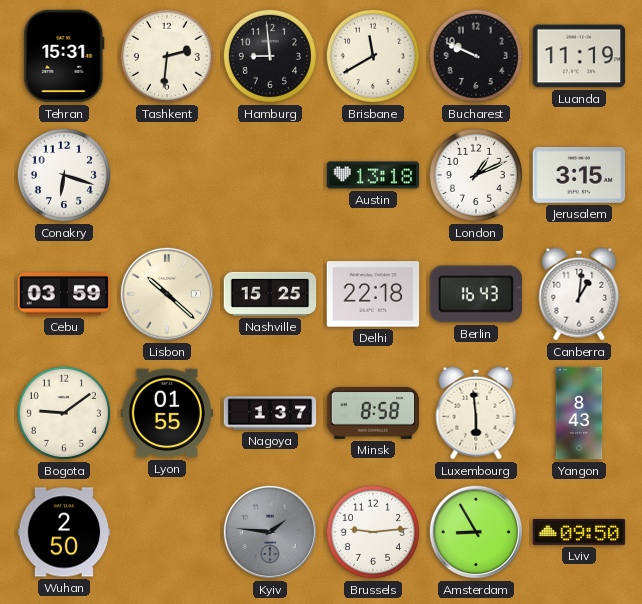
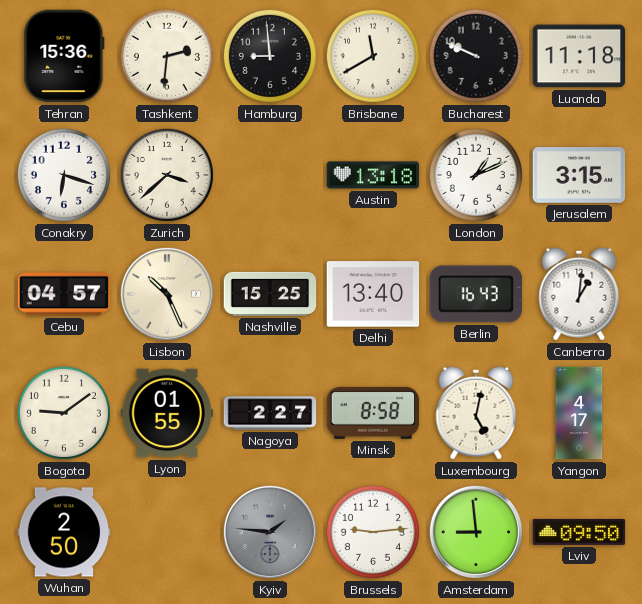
Tehran: 15:31 -> 15:36
Luanda: 11:19 -> 11:18
Zurich: none -> 3:38
Cebu: 03:59 -> 04:57
Lisbon: 10:22 -> 10:26
Delhi: 22:18 -> 13:40
Nagoya: 1:37 -> 2:27
Luxembourg: 5:59 -> 5:02
Yangon: 8:43 -> 4:17
Amsterdam: 8:55 -> 8:59
